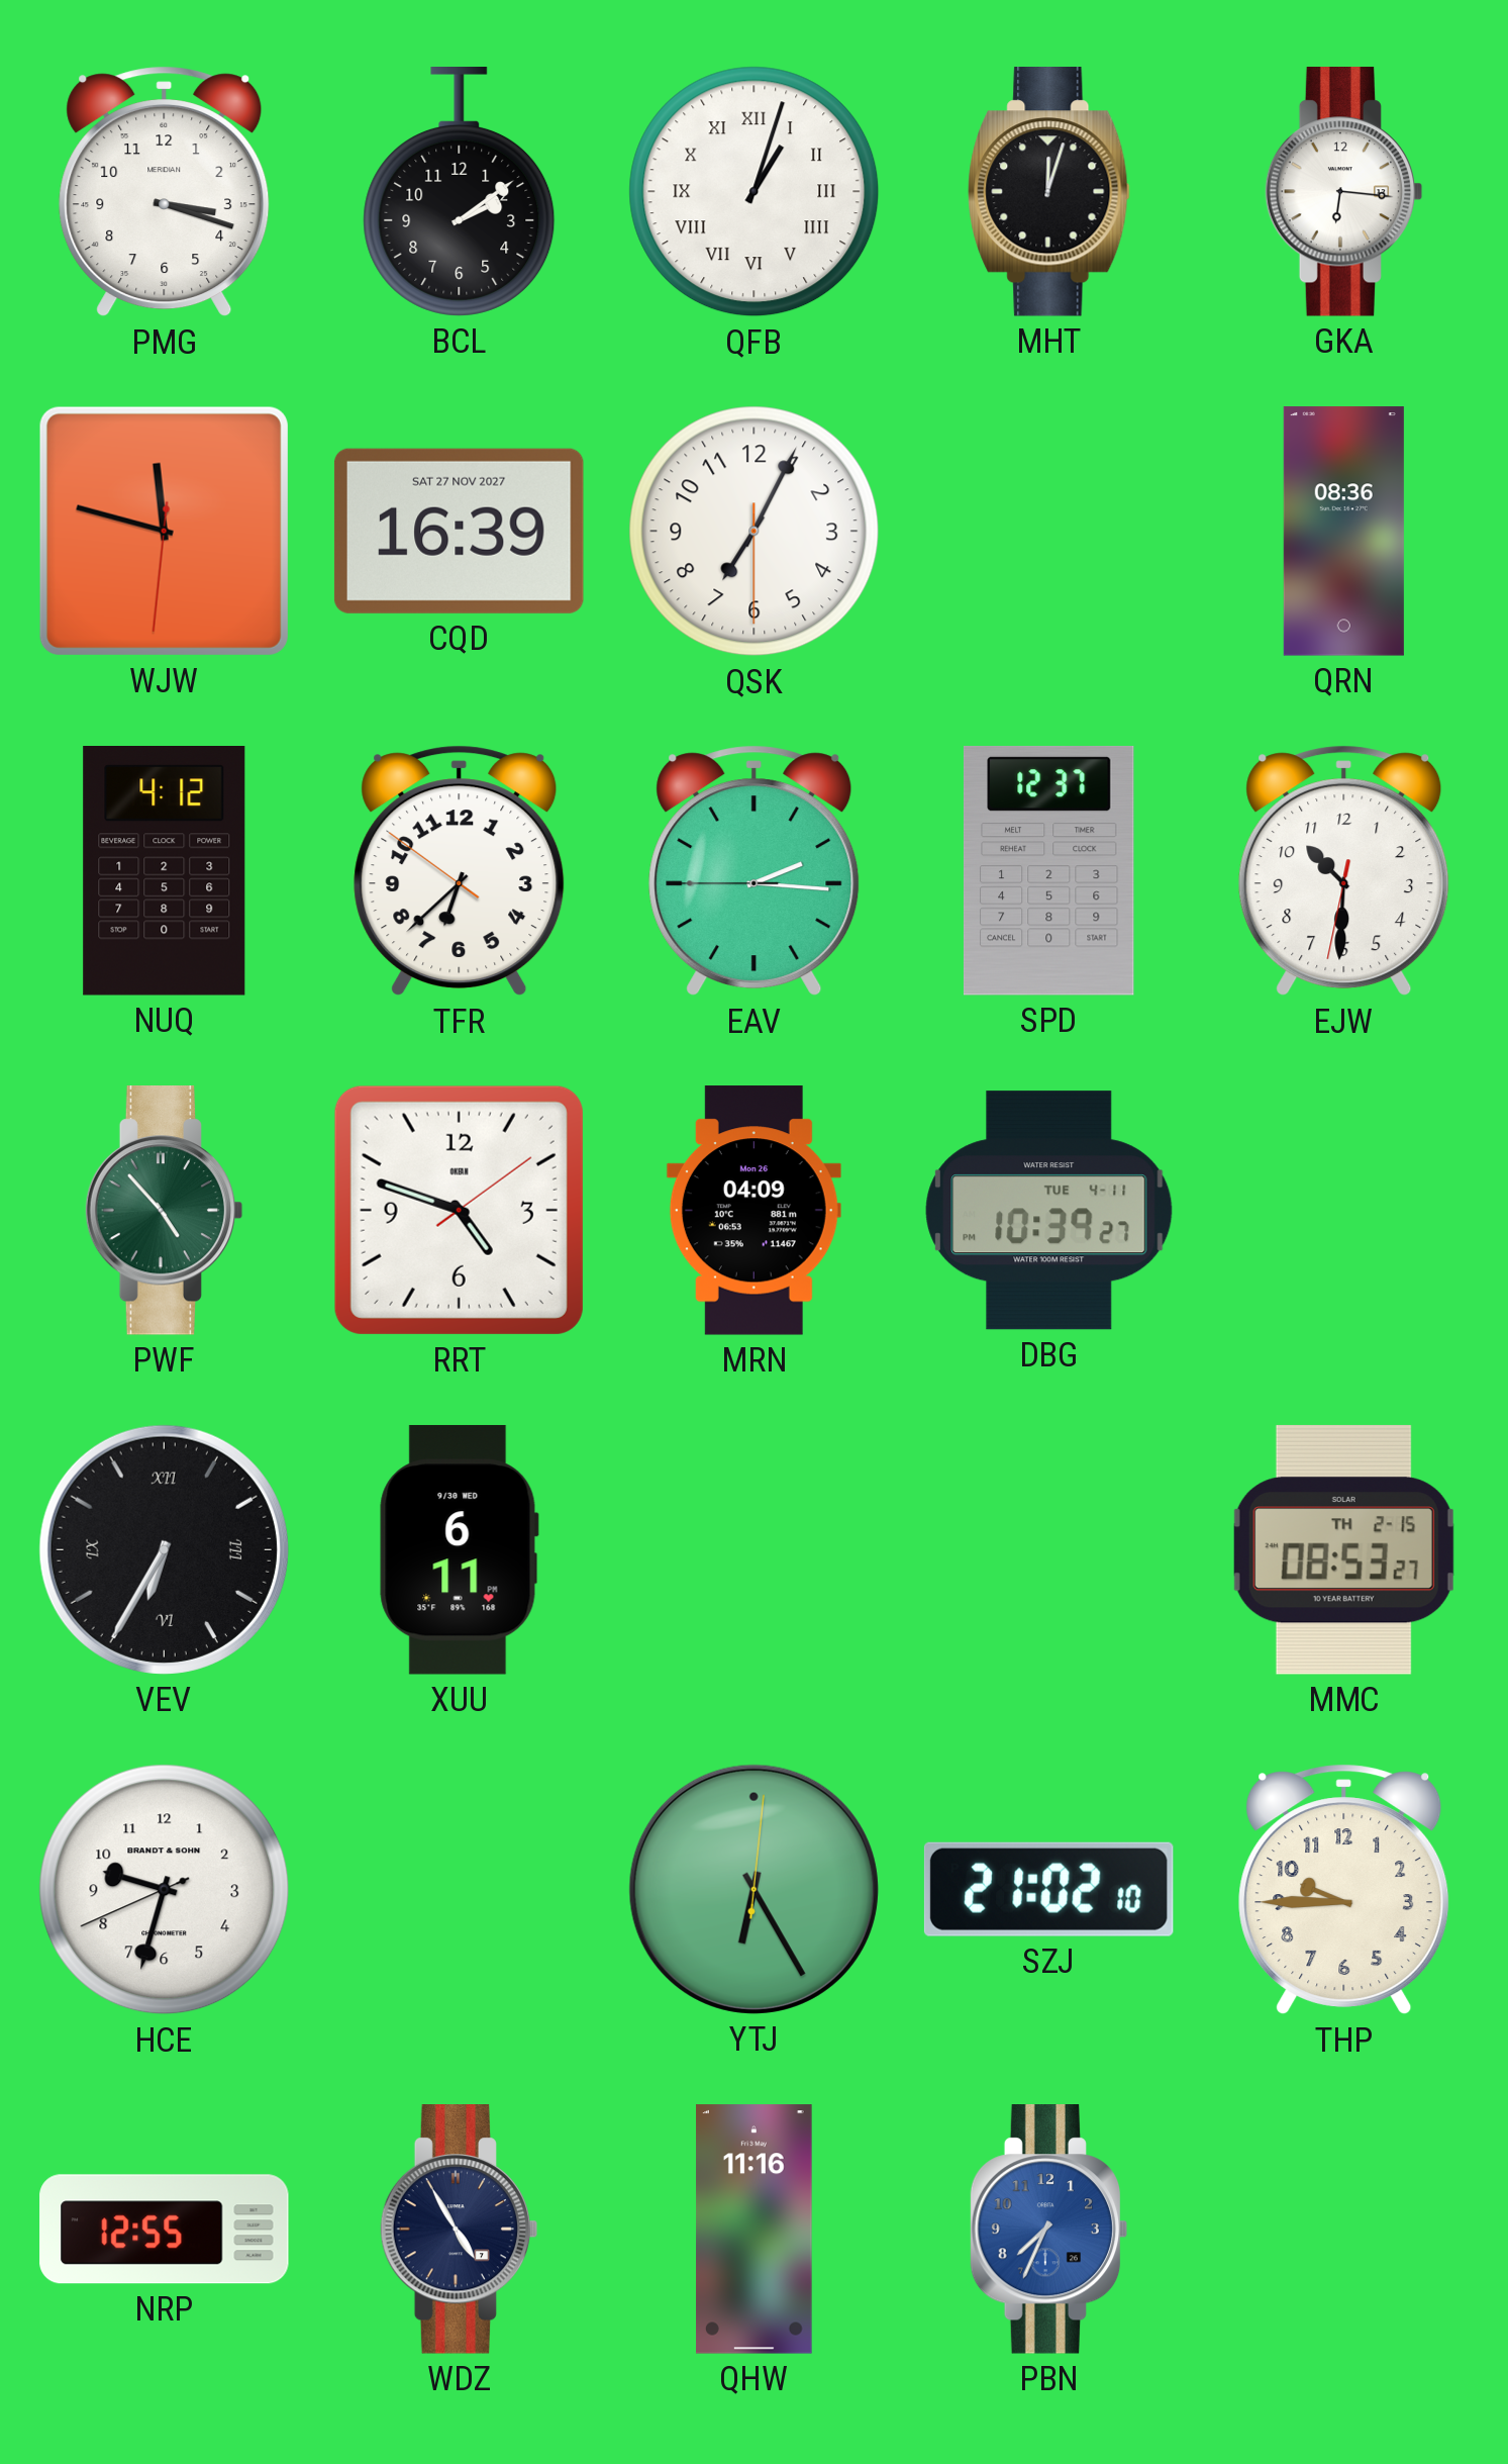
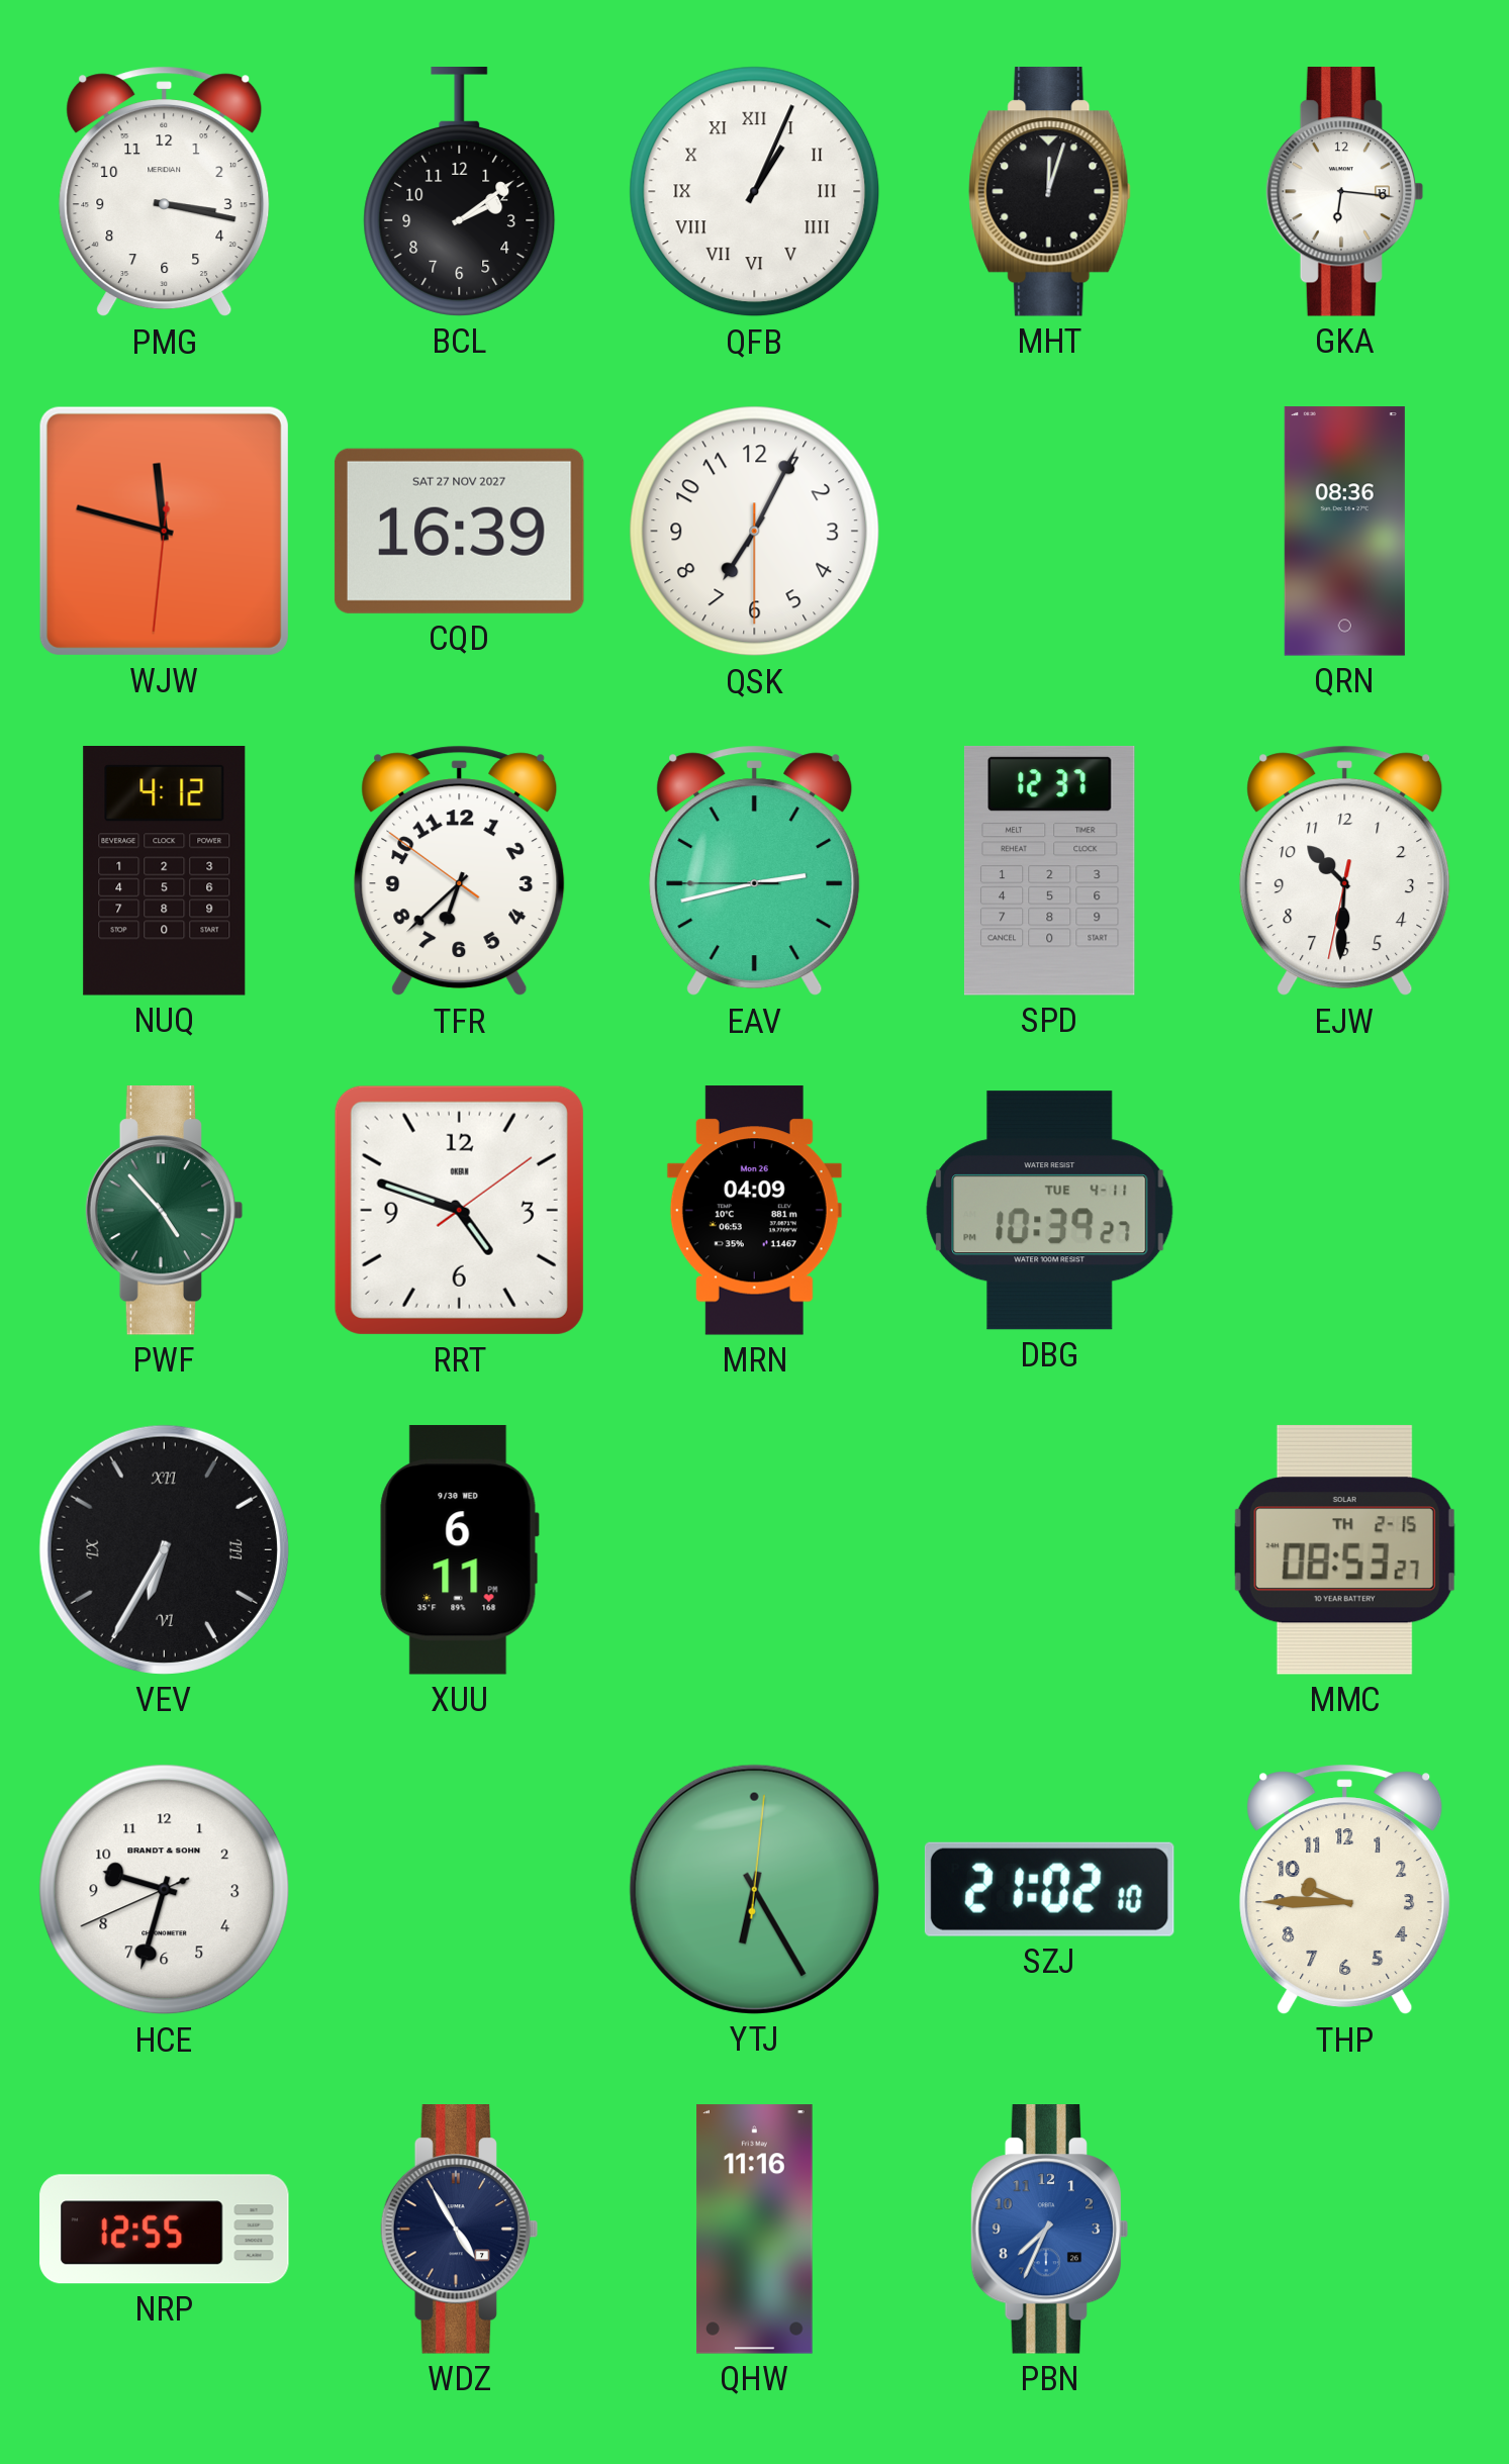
PMG: 3:18 -> 3:17
QFB: 1:03 -> 1:04
EAV: 2:15 -> 2:42
